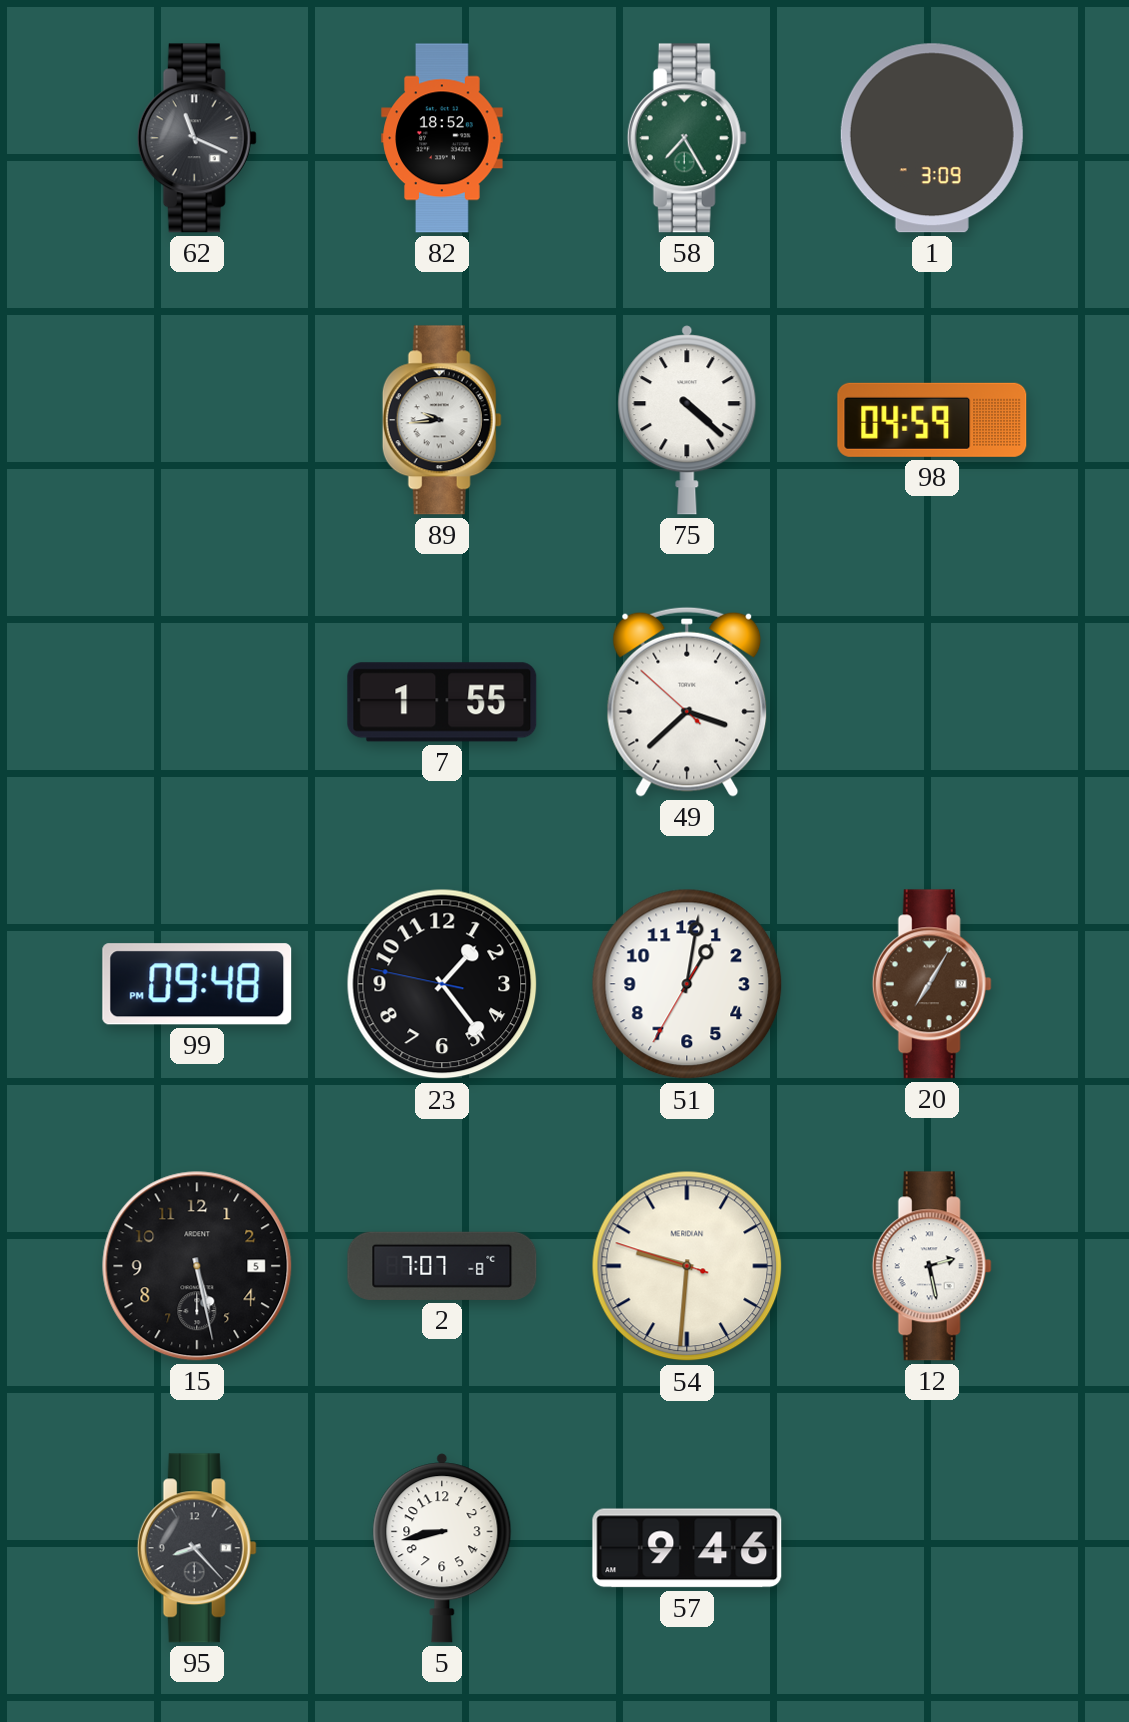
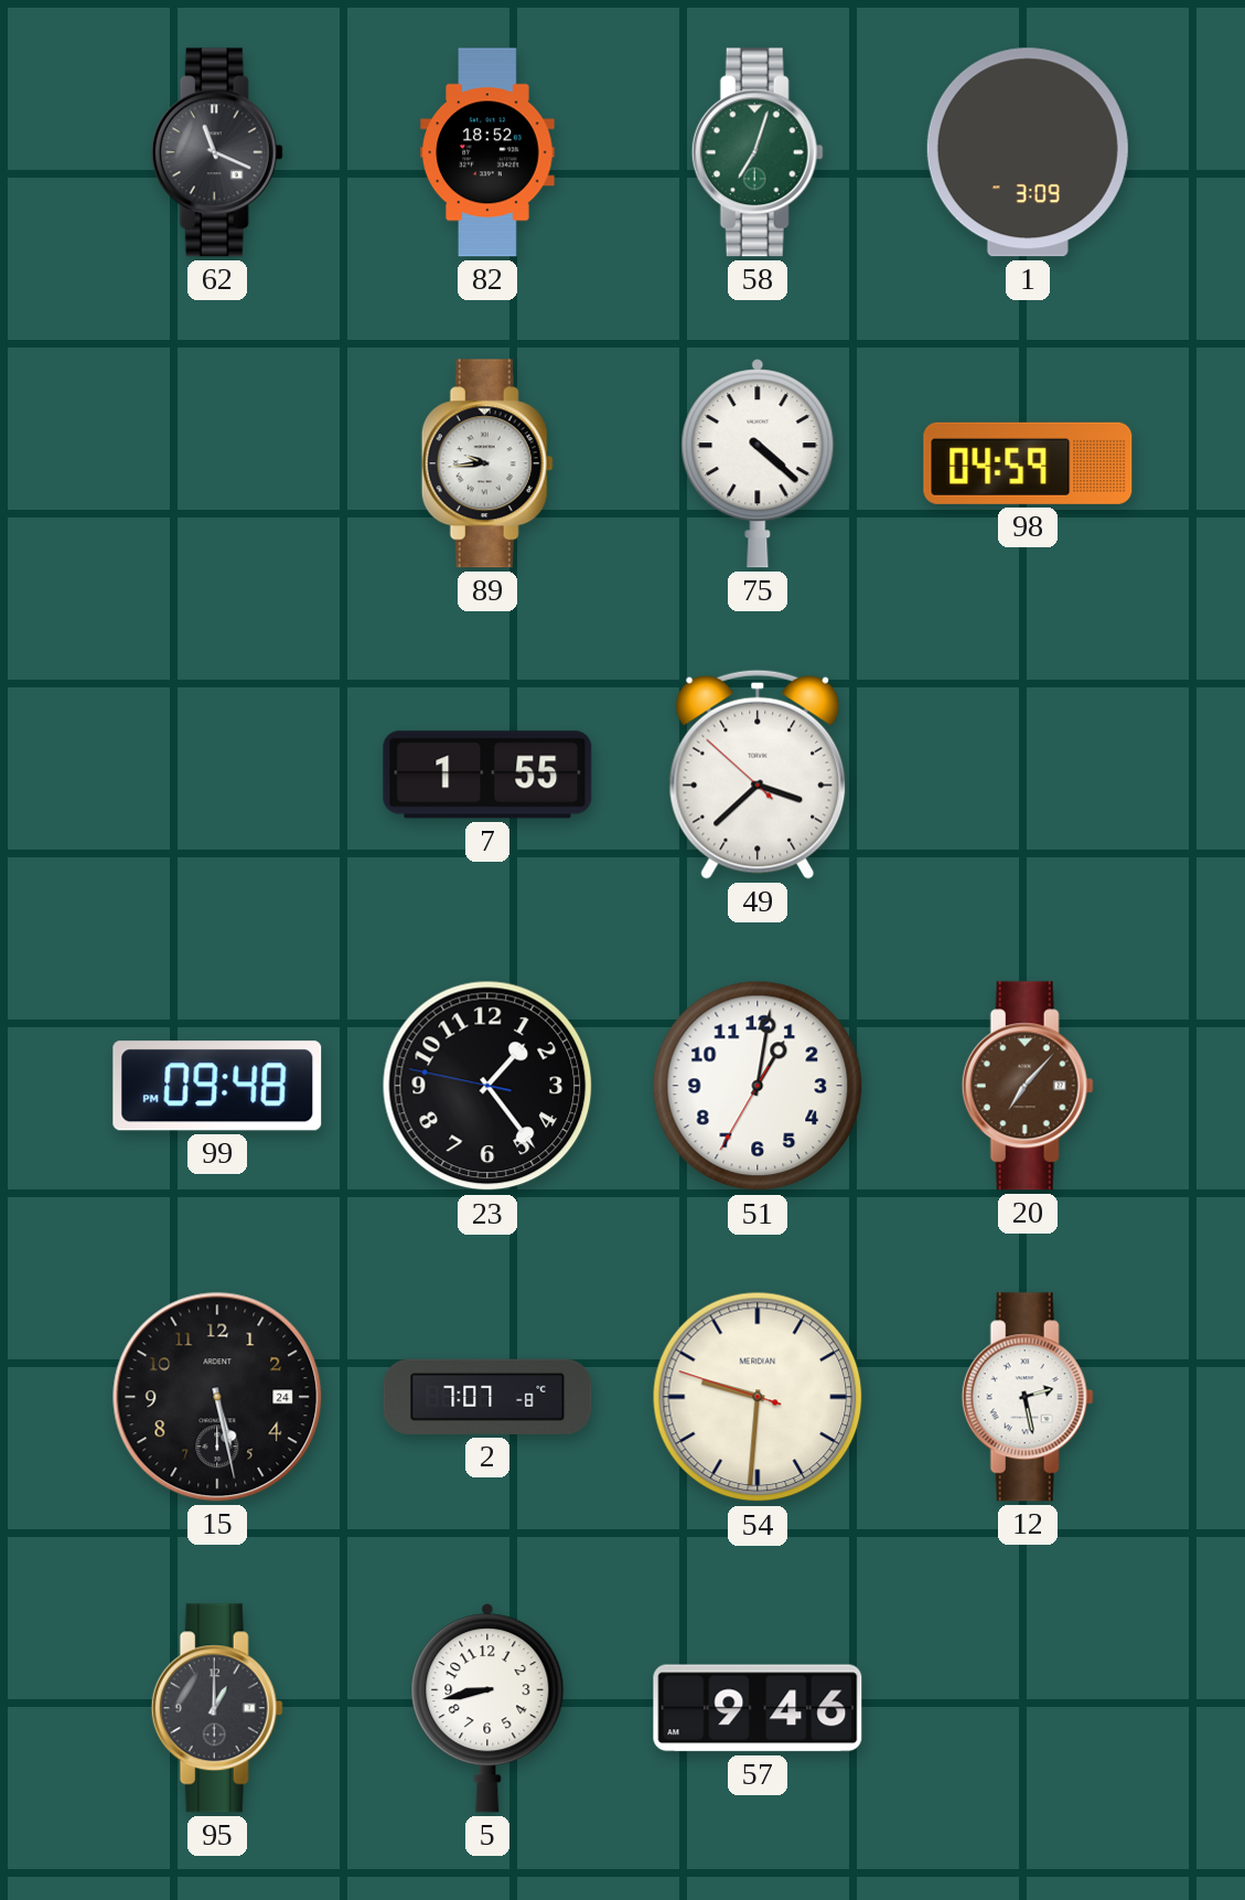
58: 7:25 -> 7:03
20: 7:05 -> 7:07
15 date: 5 -> 24
95: 8:23 -> 1:00
